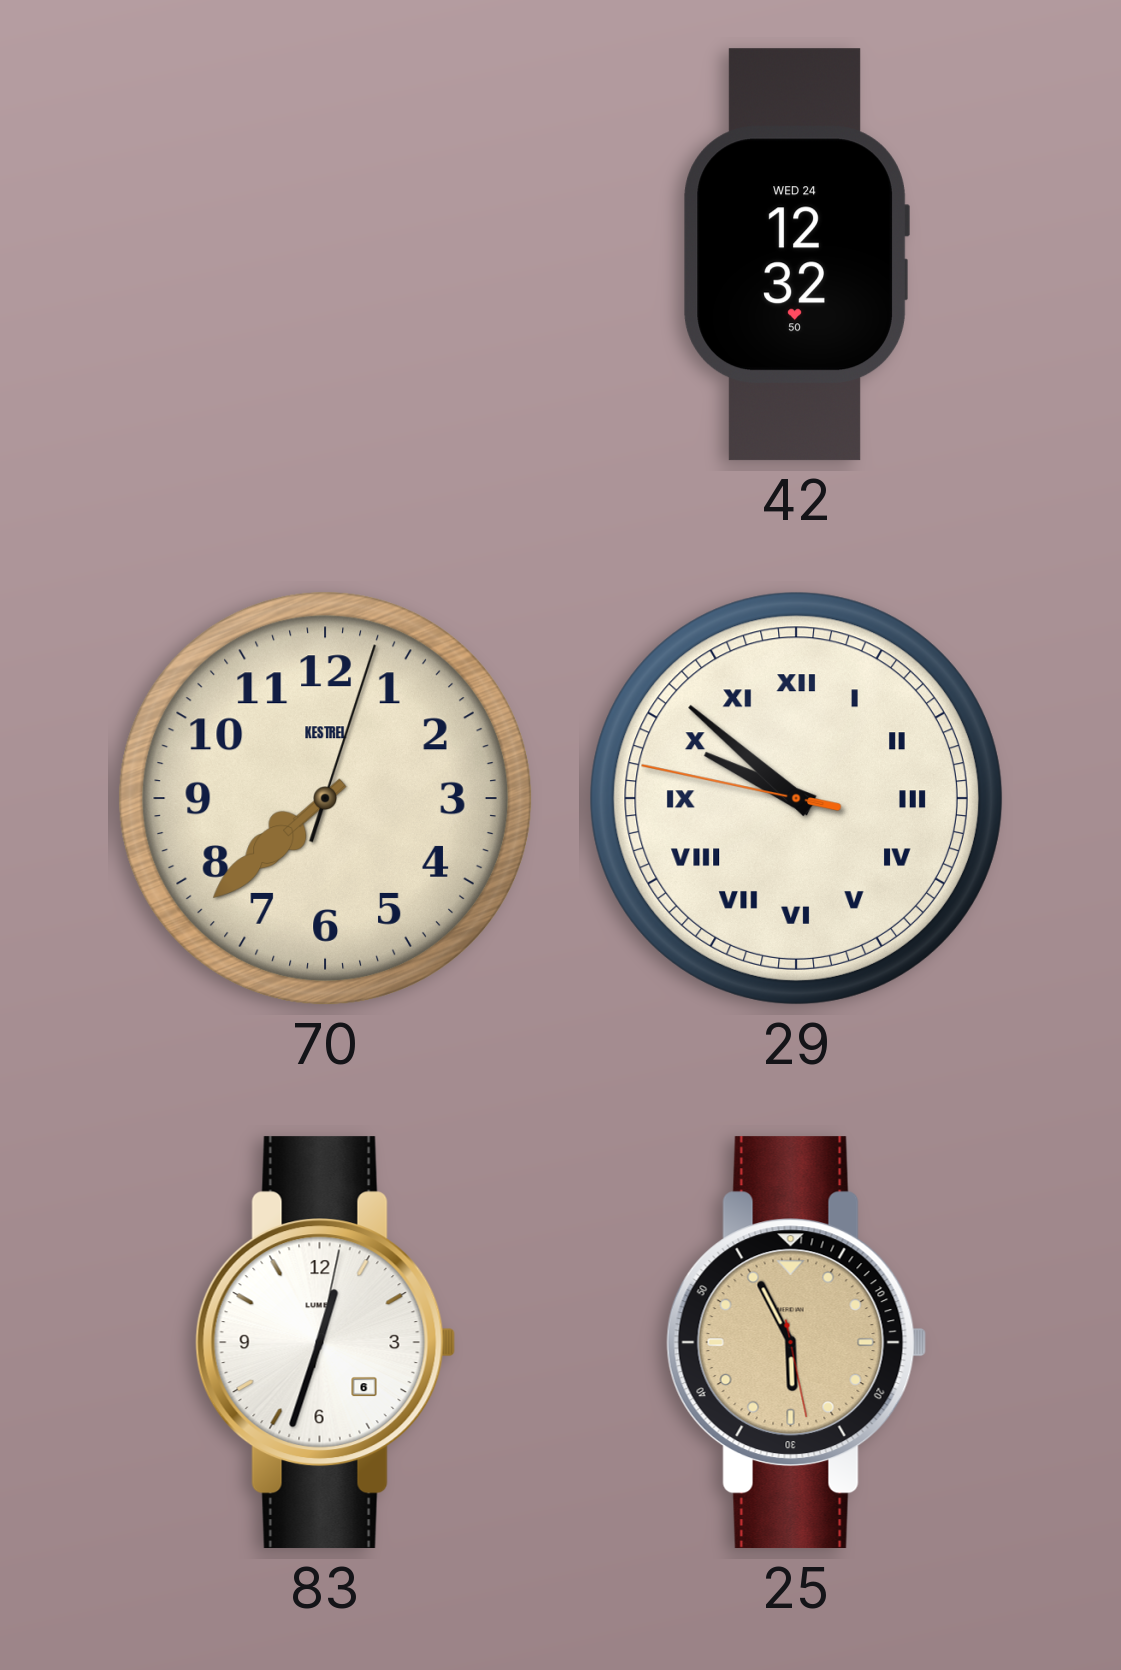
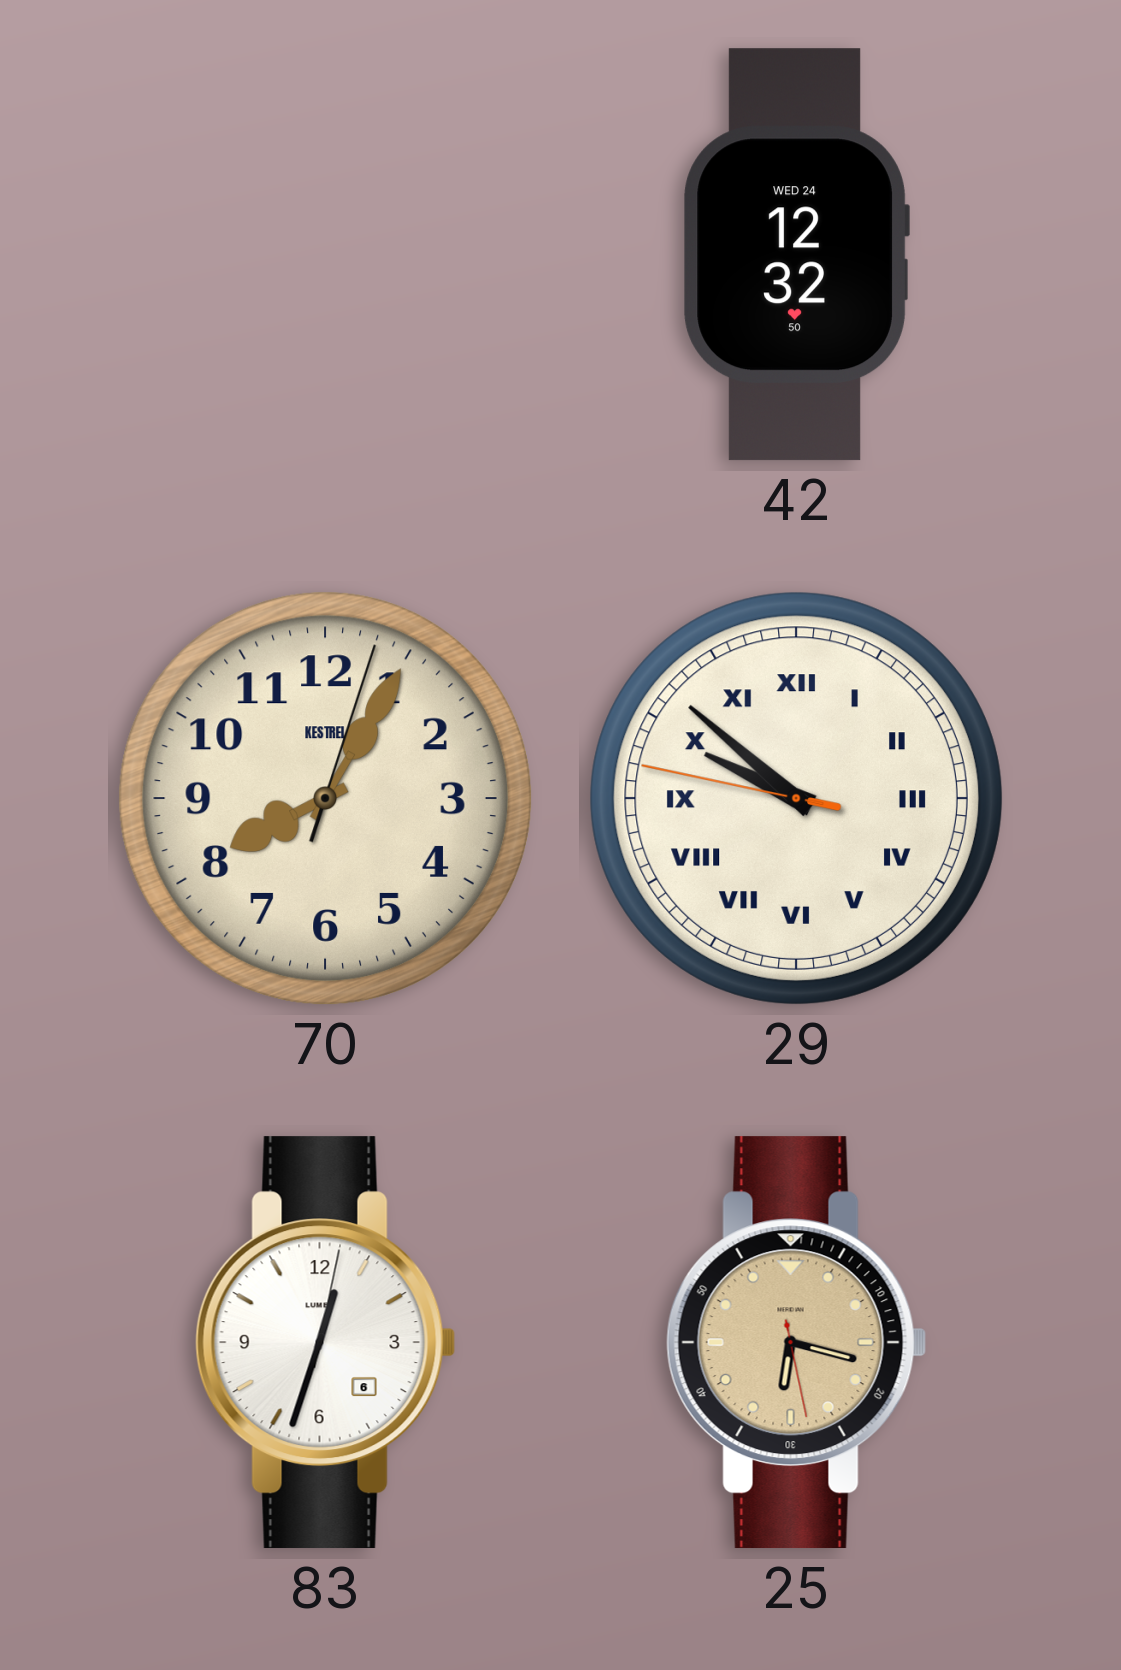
70: 7:38 -> 8:05
25: 5:55 -> 6:17
